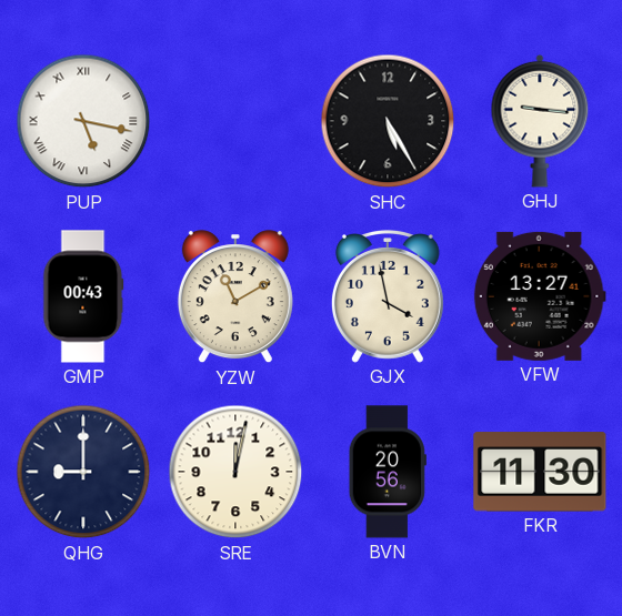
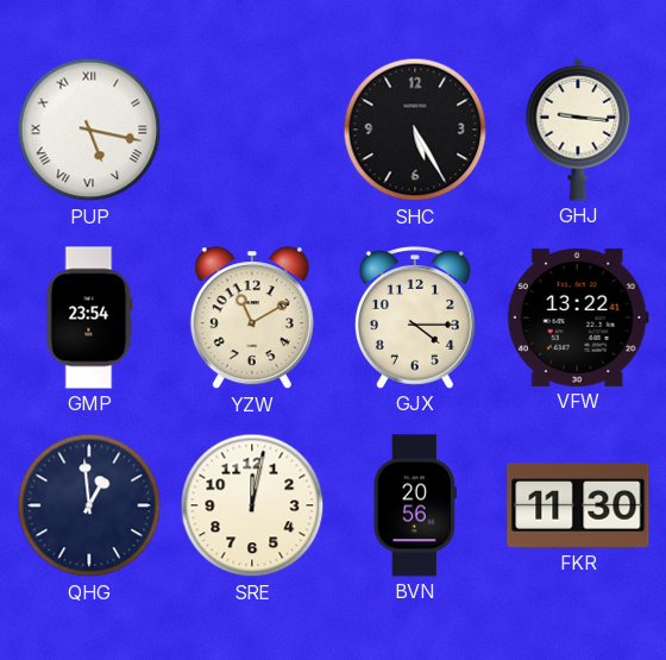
GMP: 00:43 -> 23:54
GJX: 3:58 -> 4:15
VFW: 13:27 -> 13:22
QHG: 9:00 -> 12:59
